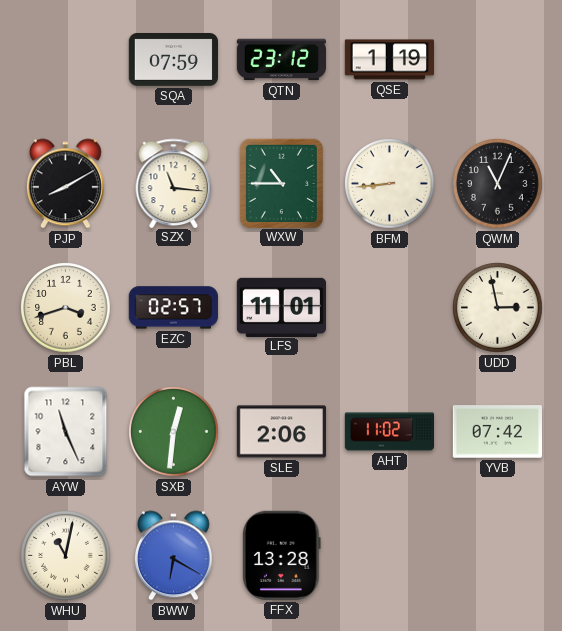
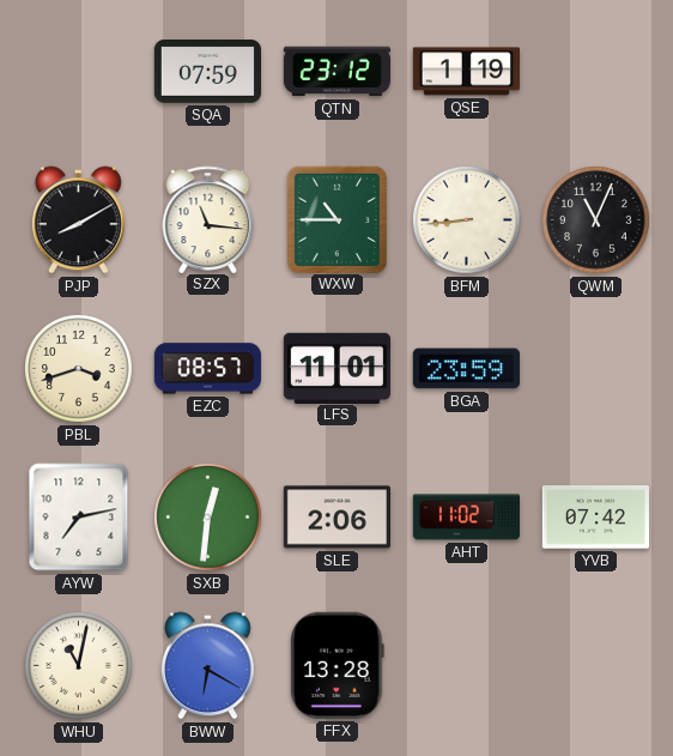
EZC: 02:57 -> 08:57
BGA: none -> 23:59
UDD: 2:58 -> none
AYW: 11:26 -> 7:13
